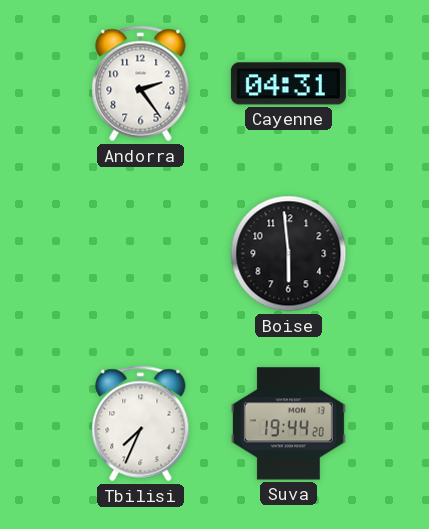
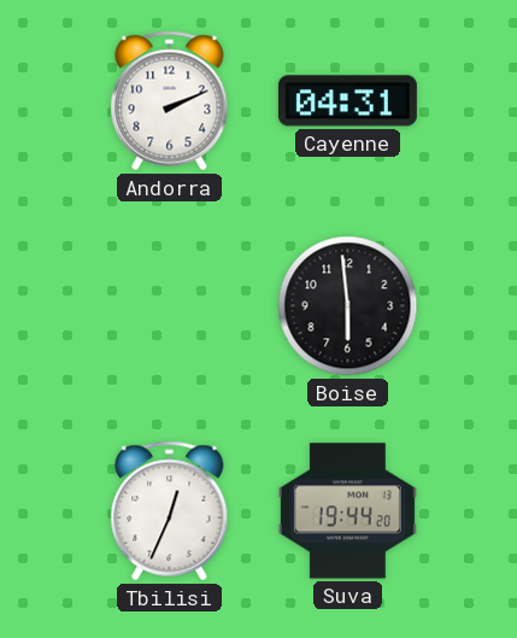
Andorra: 2:24 -> 2:11
Tbilisi: 7:34 -> 12:34
